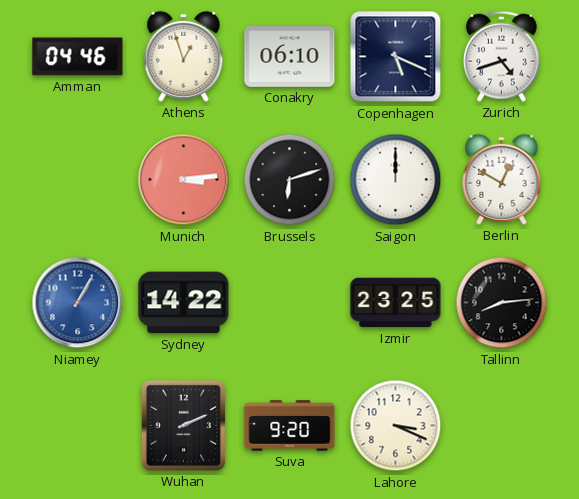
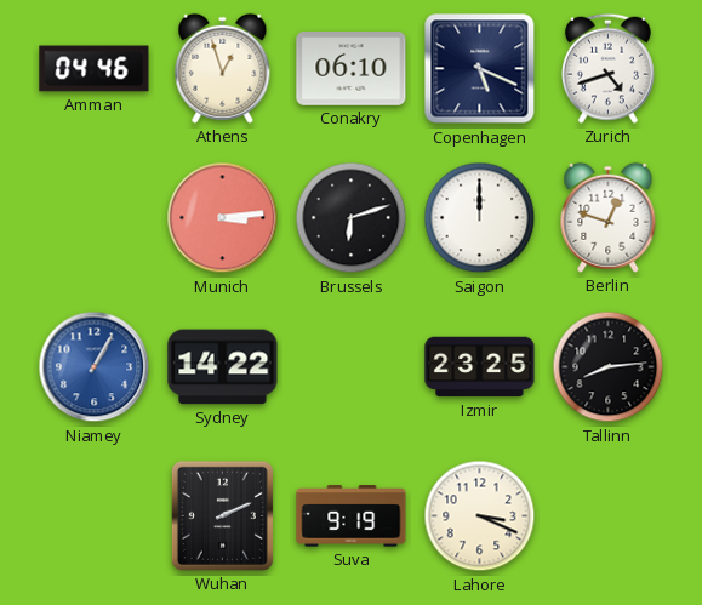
Berlin: 12:50 -> 12:48
Suva: 9:20 -> 9:19
